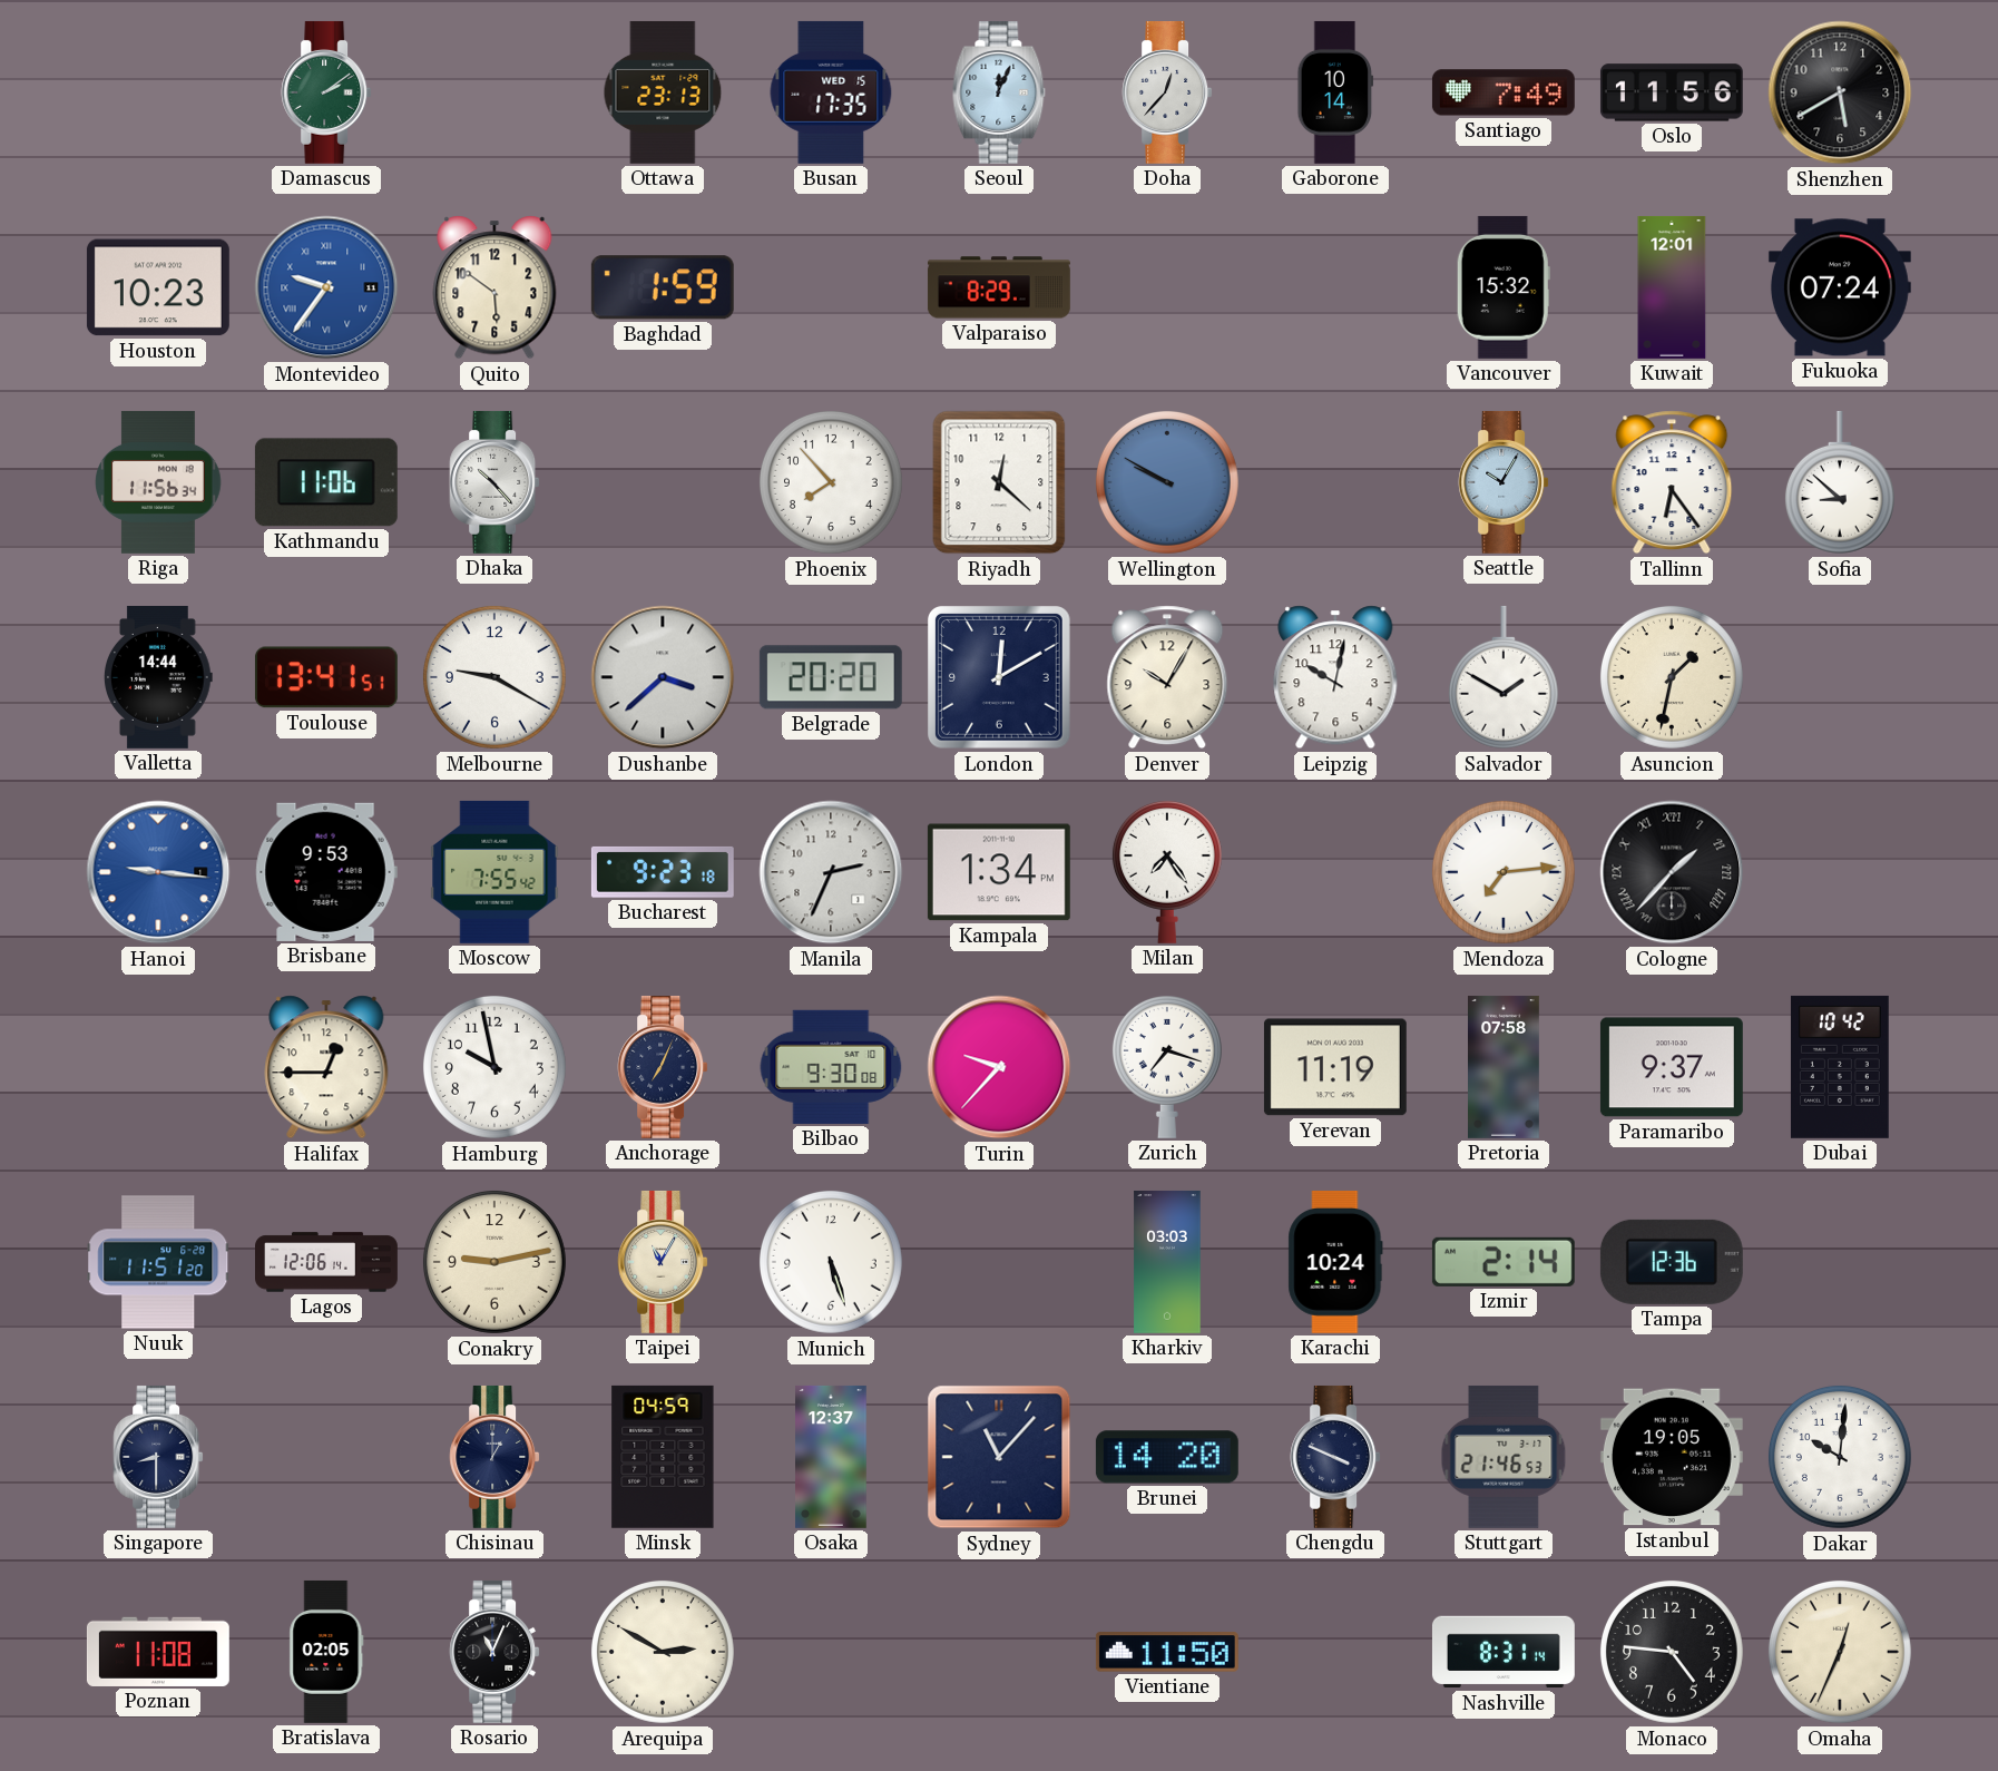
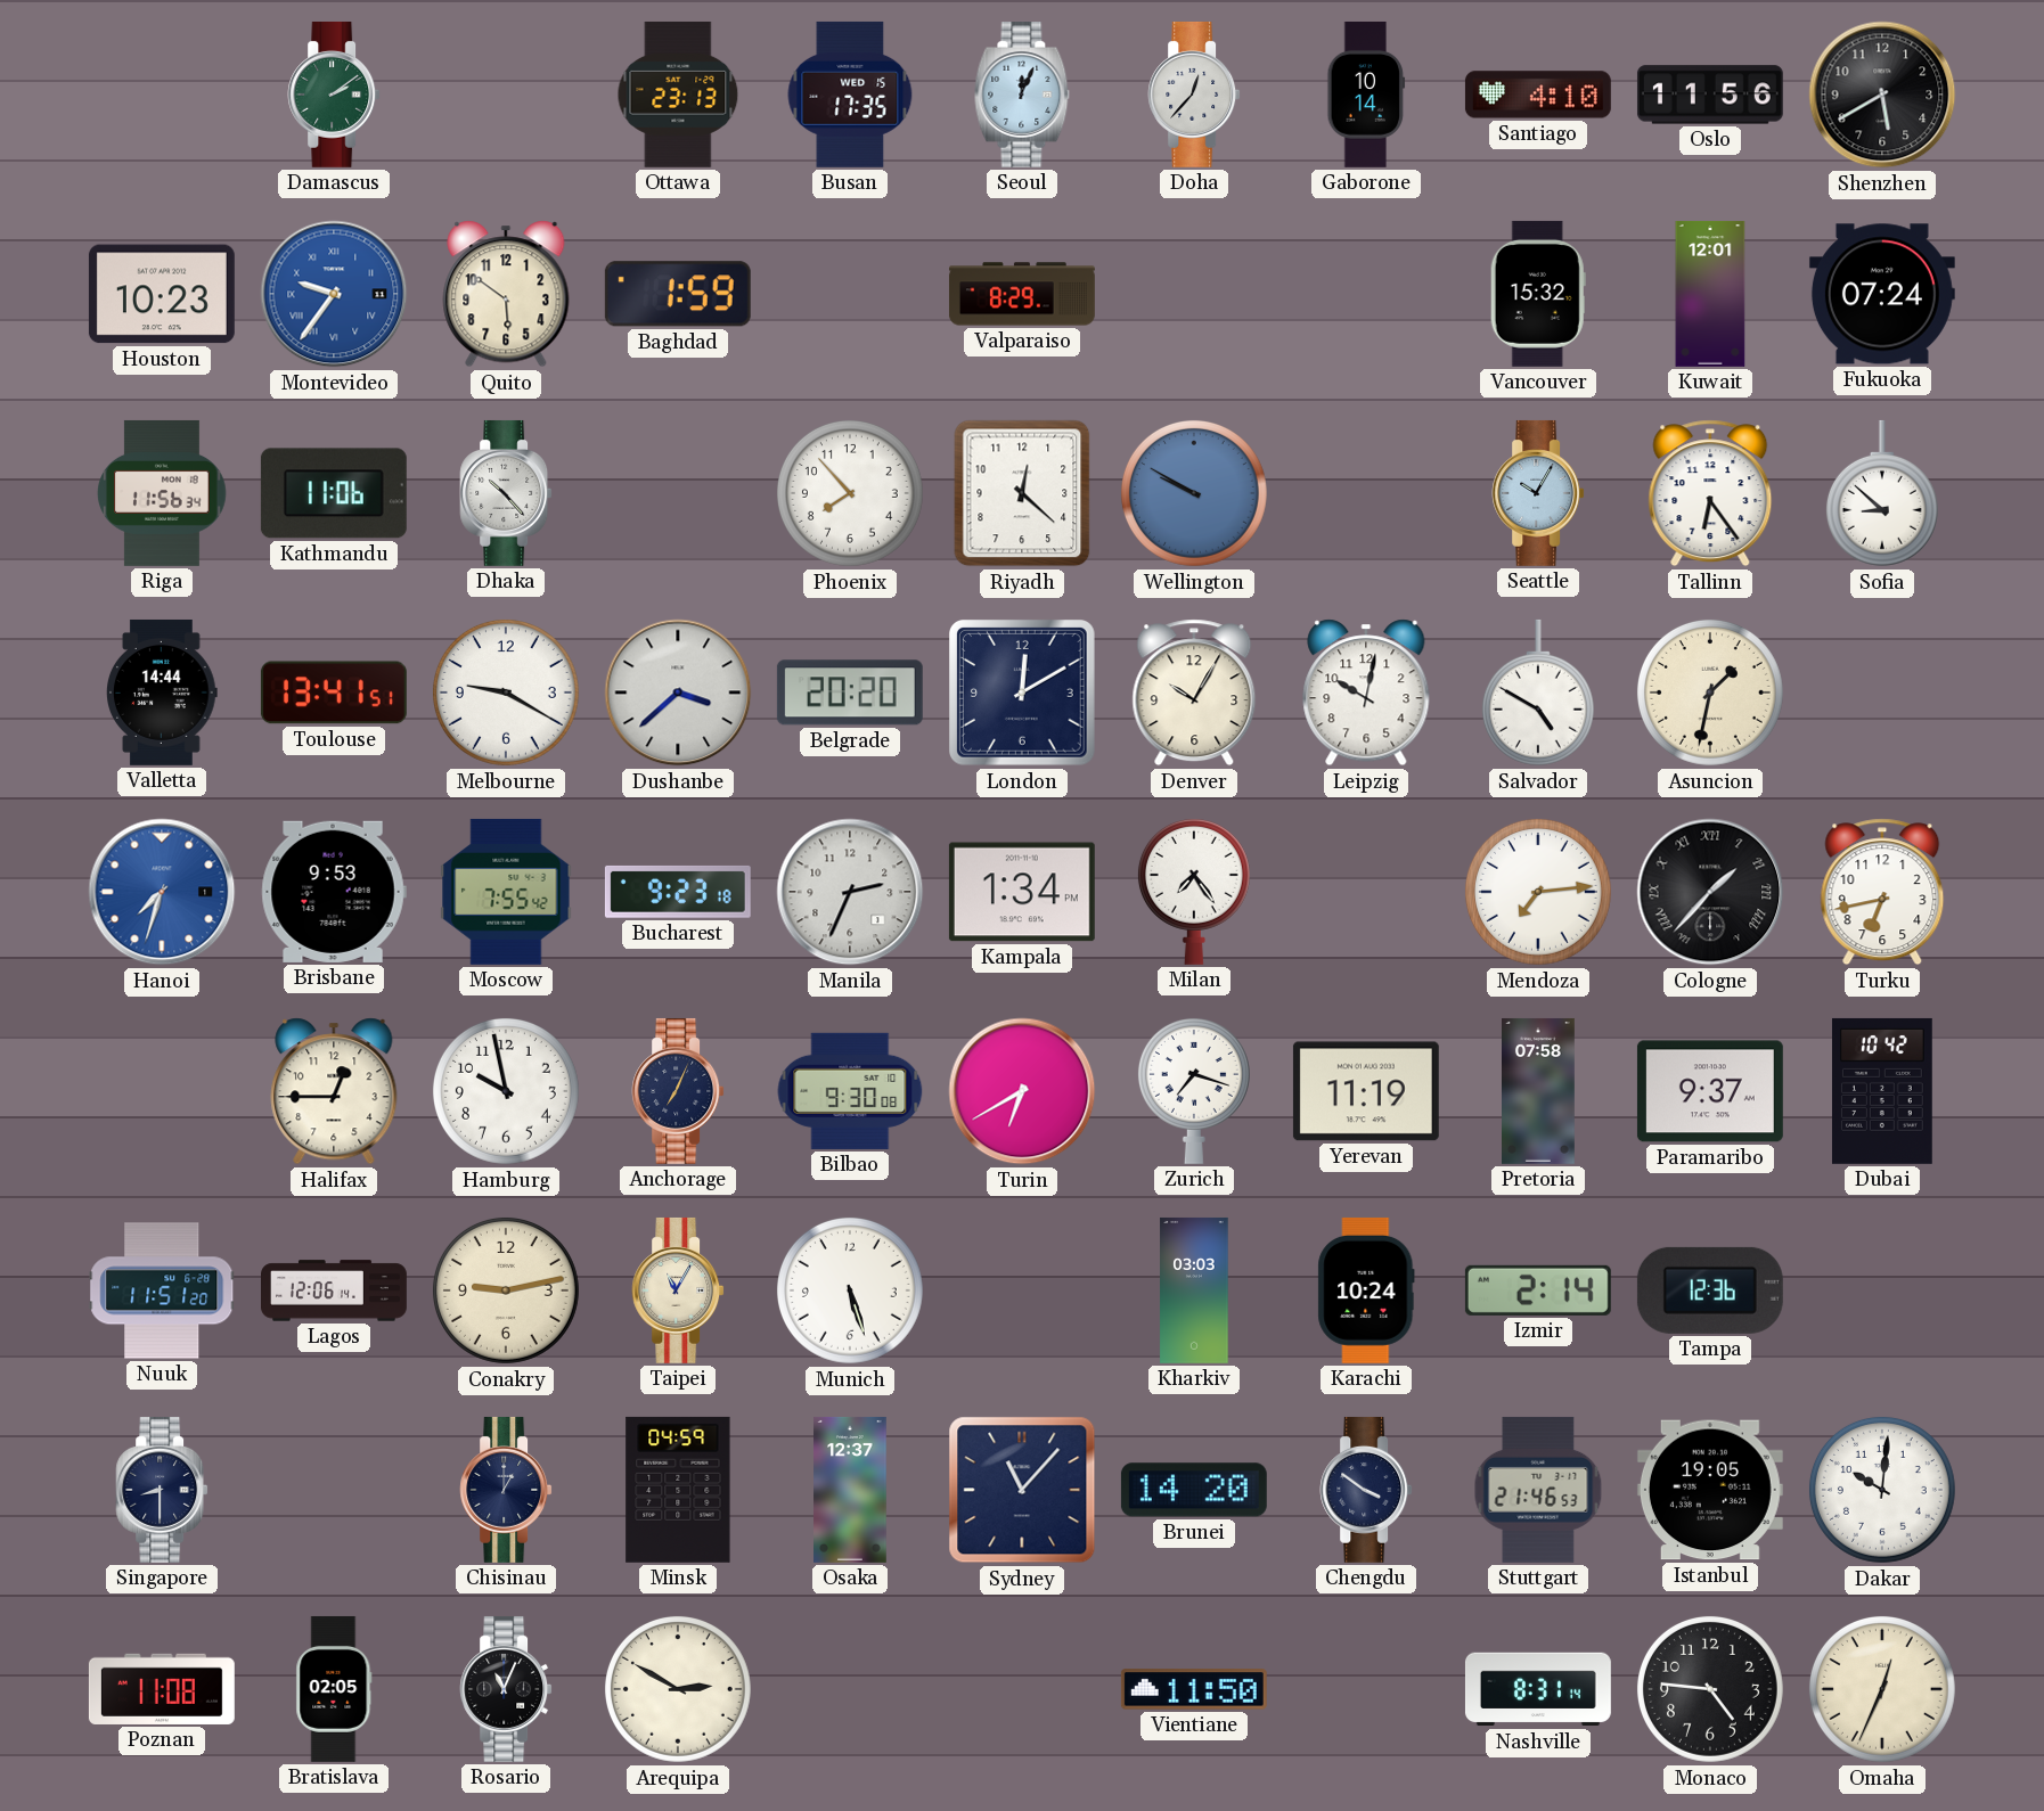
Santiago: 7:49 -> 4:10
Salvador: 1:50 -> 4:50
Hanoi: 9:16 -> 7:33
Turku: none -> 6:43
Turin: 9:37 -> 6:40
Chengdu: 3:49 -> 3:51
